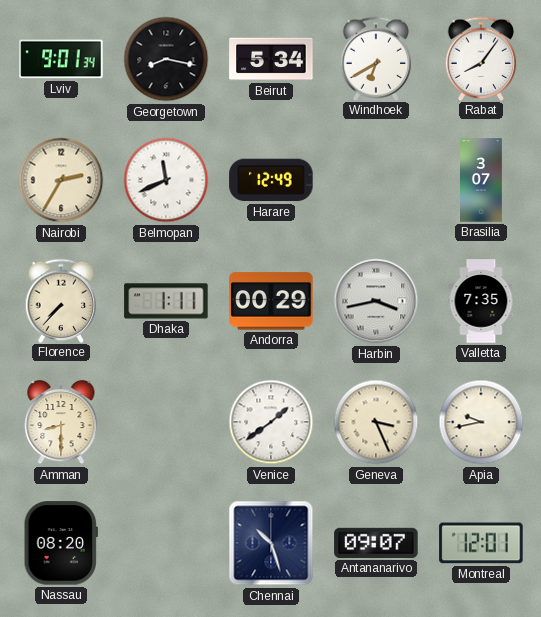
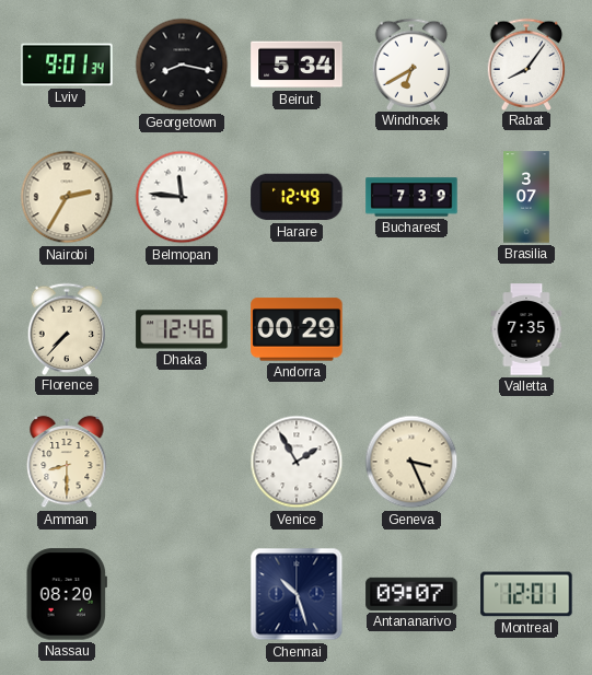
Belmopan: 11:41 -> 11:46
Bucharest: none -> 7:39
Dhaka: 1:11 -> 12:46
Harbin: 3:43 -> none
Venice: 1:39 -> 1:55
Apia: 9:43 -> none
